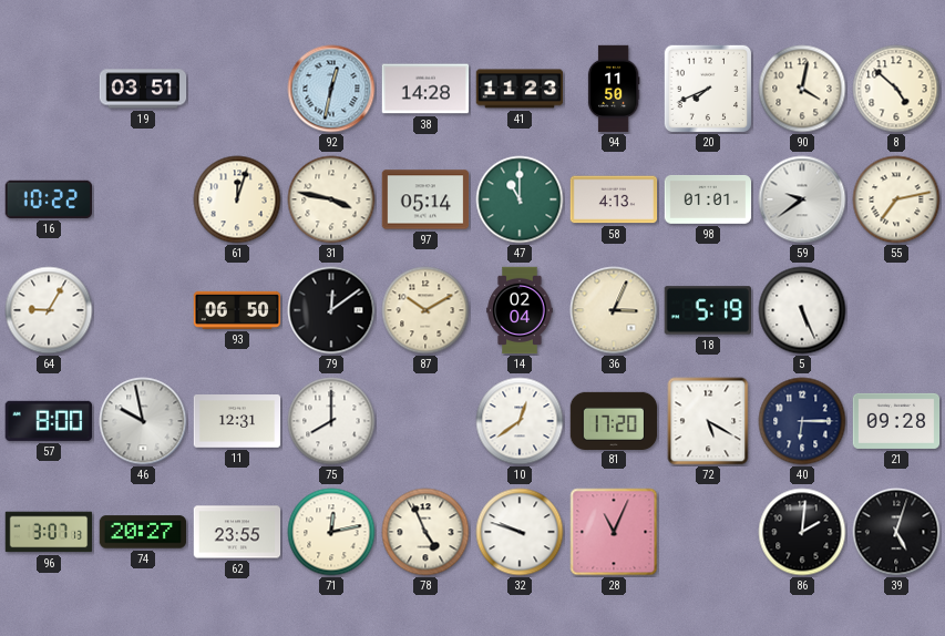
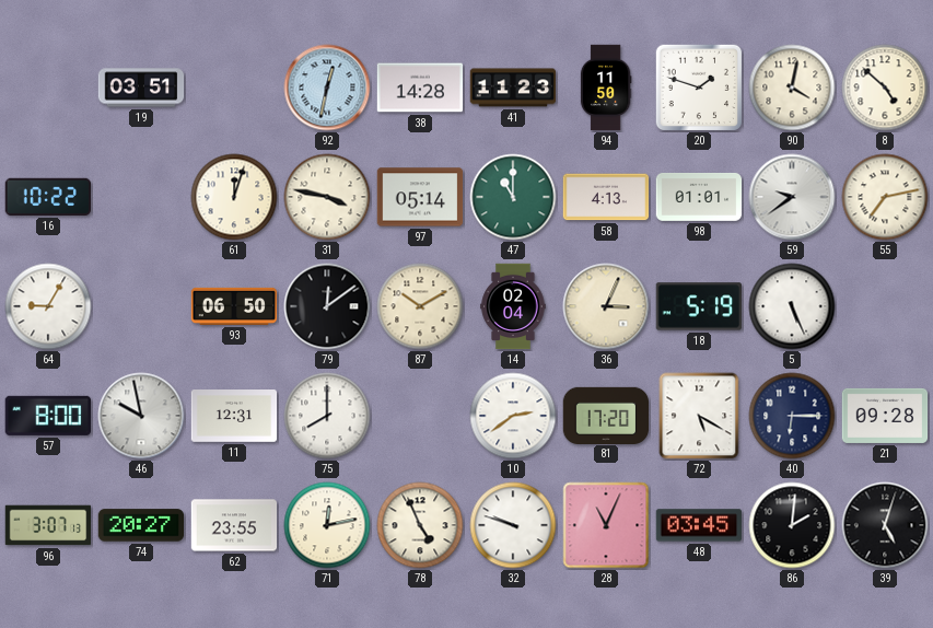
20: 7:41 -> 1:48
10: 12:39 -> 2:39
48: none -> 03:45
